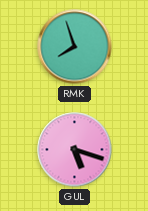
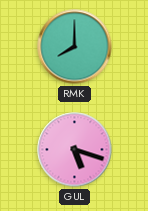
RMK: 7:57 -> 8:00
